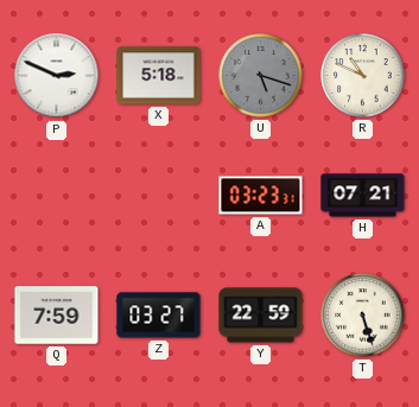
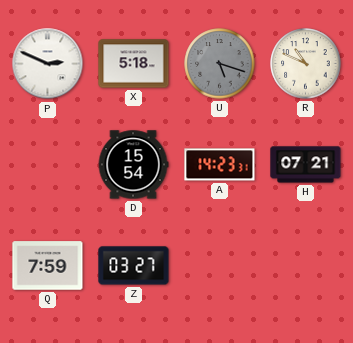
D: none -> 15:54
A: 03:23 -> 14:23
Y: 22:59 -> none
T: 5:27 -> none
